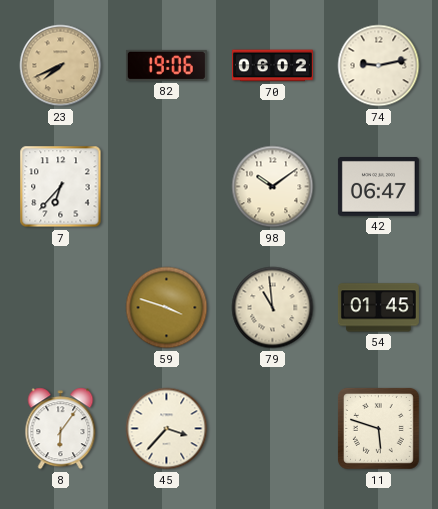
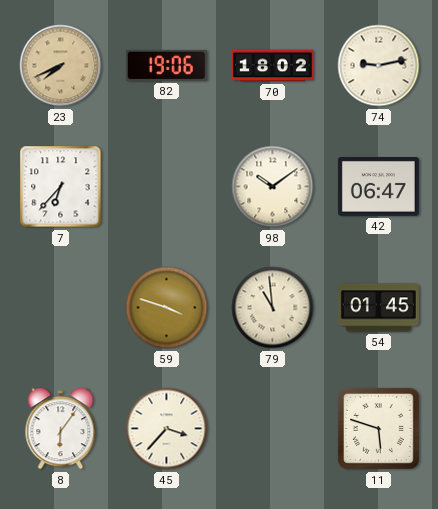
70: 06:02 -> 18:02
